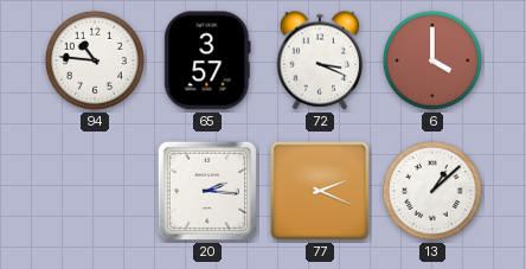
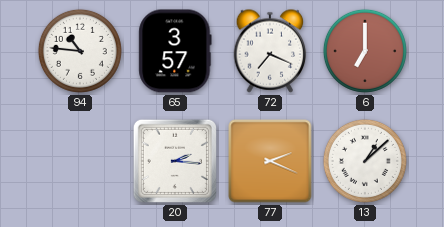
72: 3:19 -> 7:19
6: 4:00 -> 7:00
